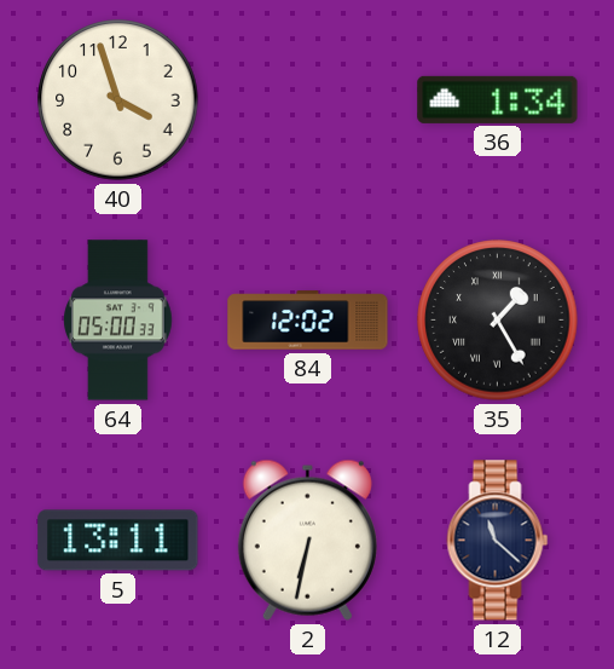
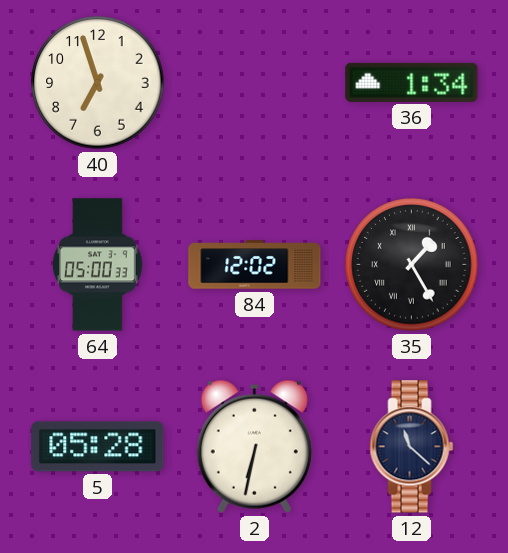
40: 3:57 -> 6:57
5: 13:11 -> 05:28
